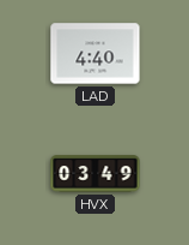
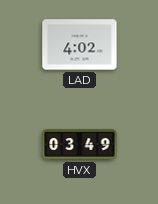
LAD: 4:40 -> 4:02
